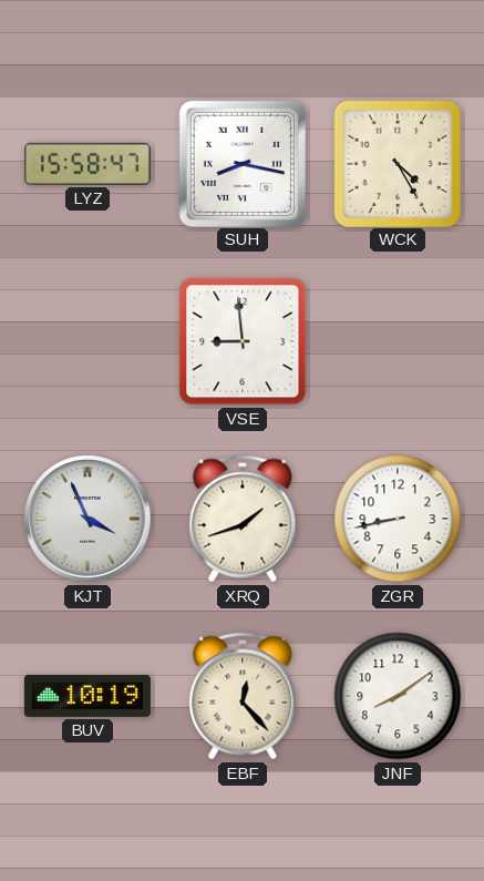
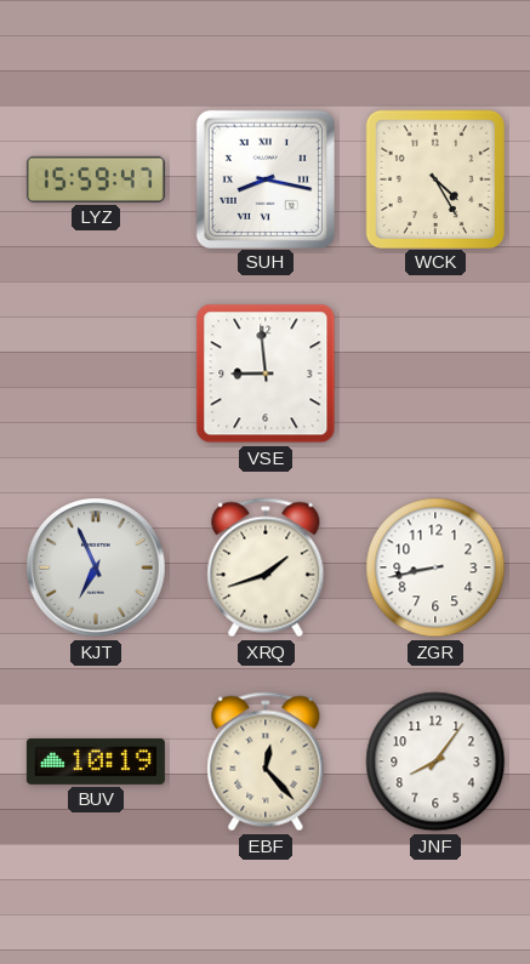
LYZ: 15:58 -> 15:59
KJT: 3:56 -> 6:56
JNF: 8:09 -> 8:06
